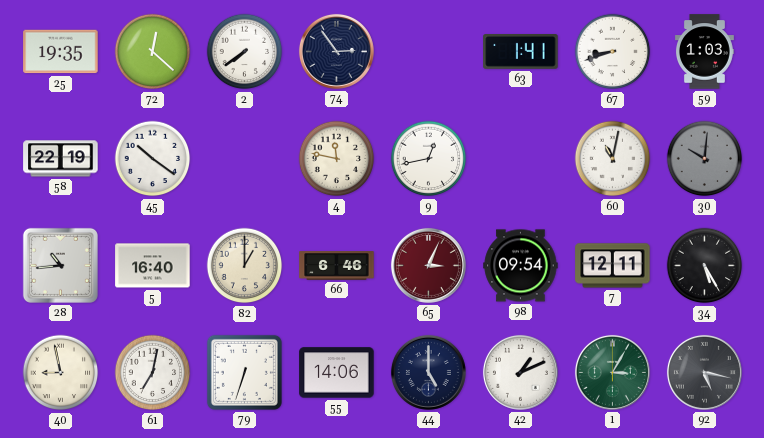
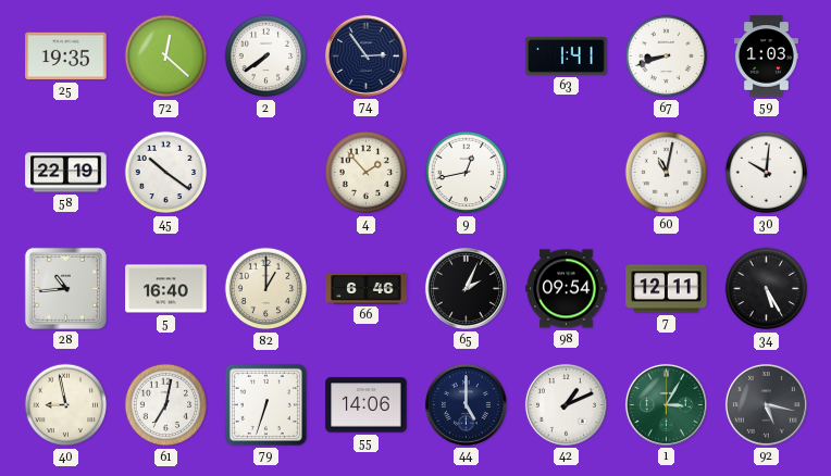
4: 11:47 -> 1:53
30 dial: grey -> white
65: 3:04 -> 2:04
65 dial: burgundy -> black
